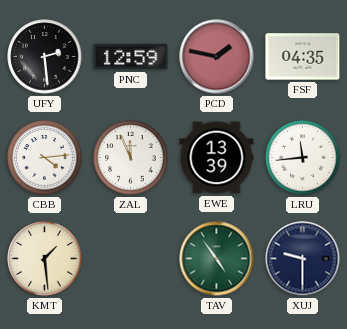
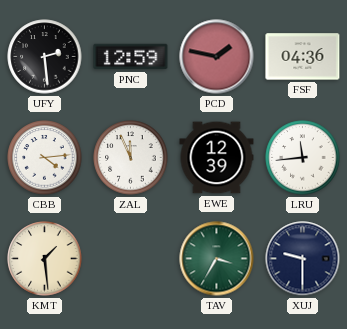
FSF: 04:35 -> 04:36
EWE: 13:39 -> 12:39
TAV: 4:54 -> 3:35
